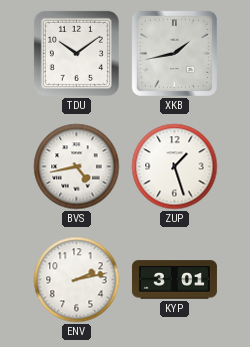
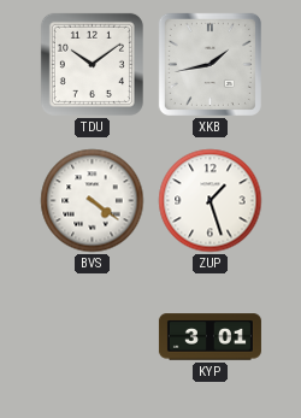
BVS: 4:43 -> 4:21
ENV: 2:13 -> none
